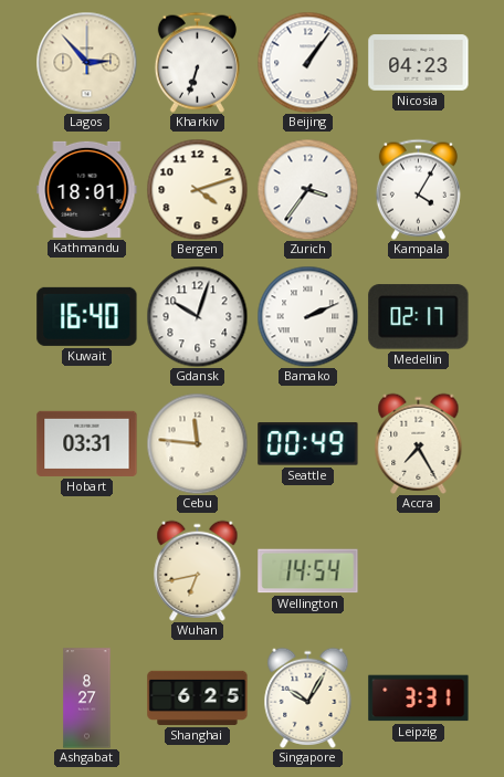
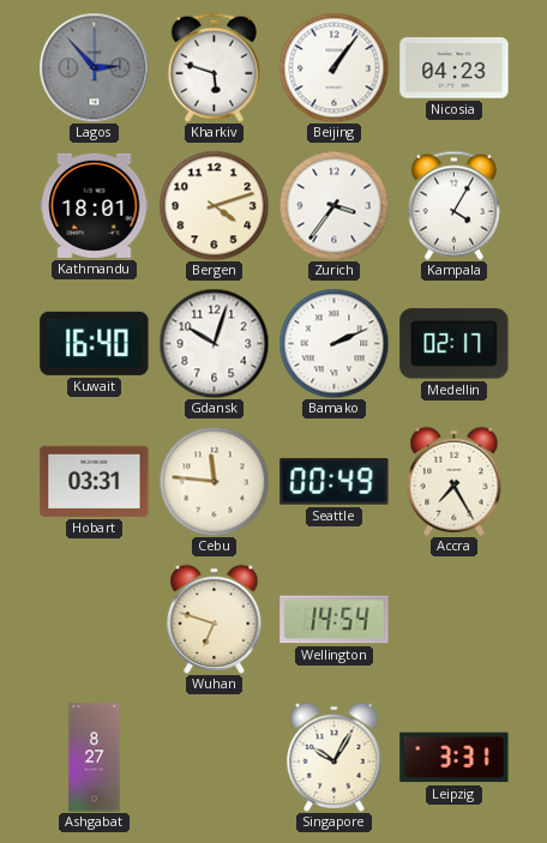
Lagos dial: cream -> grey
Kharkiv: 6:33 -> 5:48
Wuhan: 6:43 -> 6:48
Shanghai: 6:25 -> none
